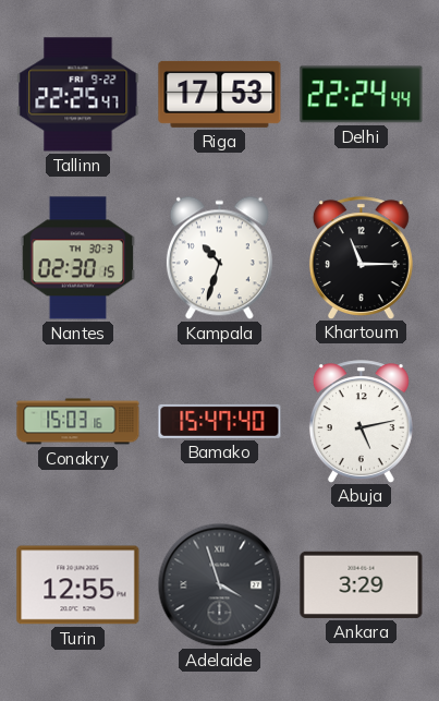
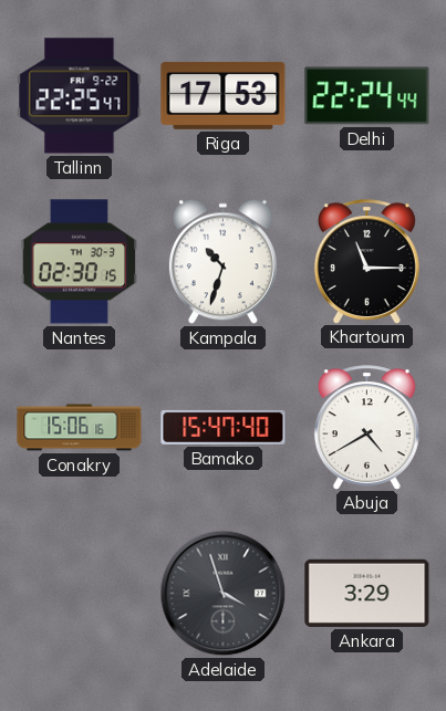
Conakry: 15:03 -> 15:06
Abuja: 5:13 -> 4:40
Turin: 12:55 -> none
